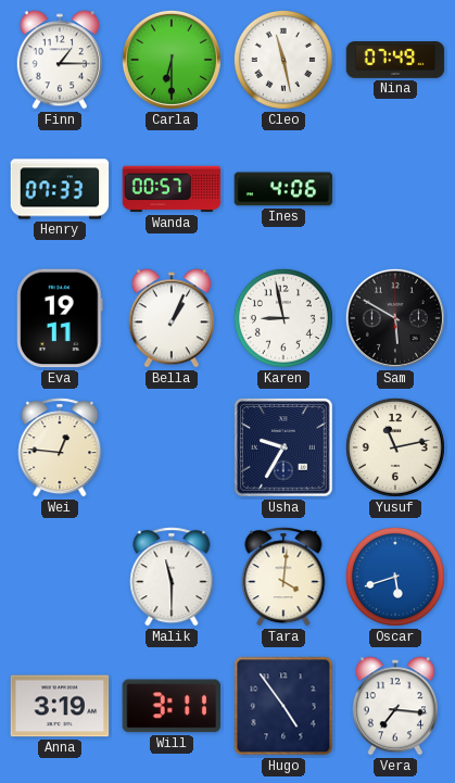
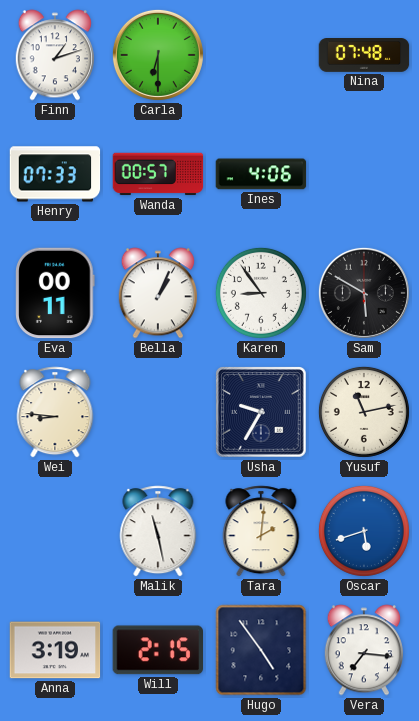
Finn: 1:15 -> 1:12
Cleo: 11:28 -> none
Nina: 07:49 -> 07:48
Eva: 19:11 -> 00:11
Karen: 8:58 -> 8:54
Wei: 12:46 -> 8:46
Malik: 11:30 -> 11:28
Tara: 4:01 -> 2:01
Will: 3:11 -> 2:15
